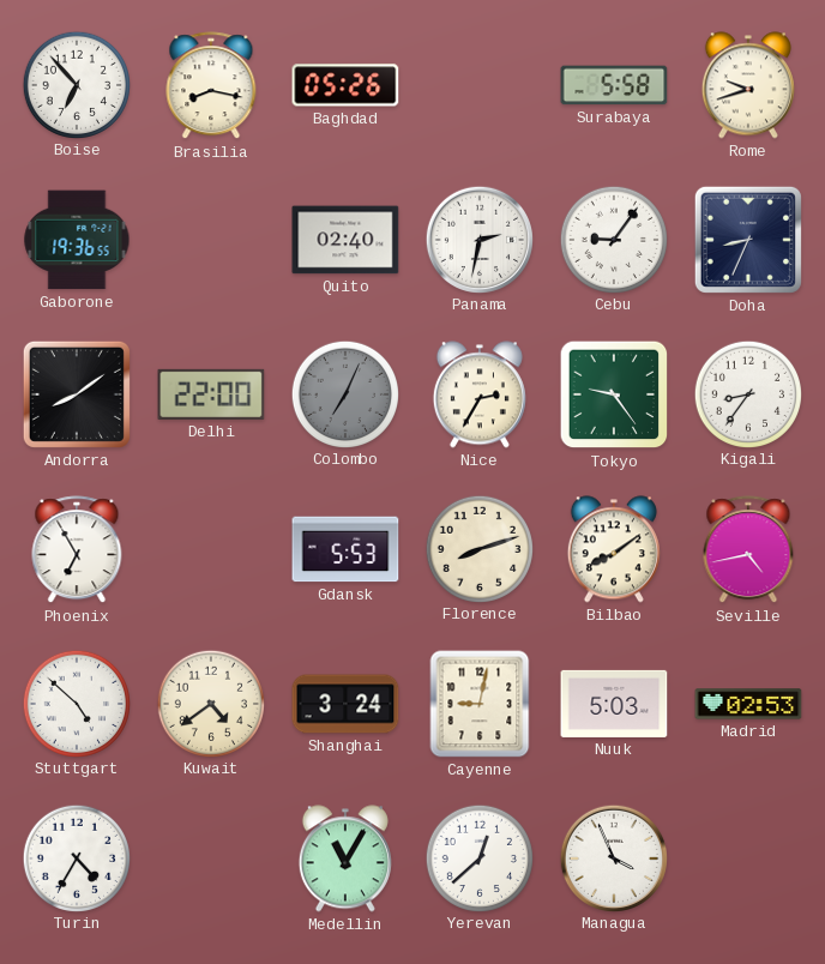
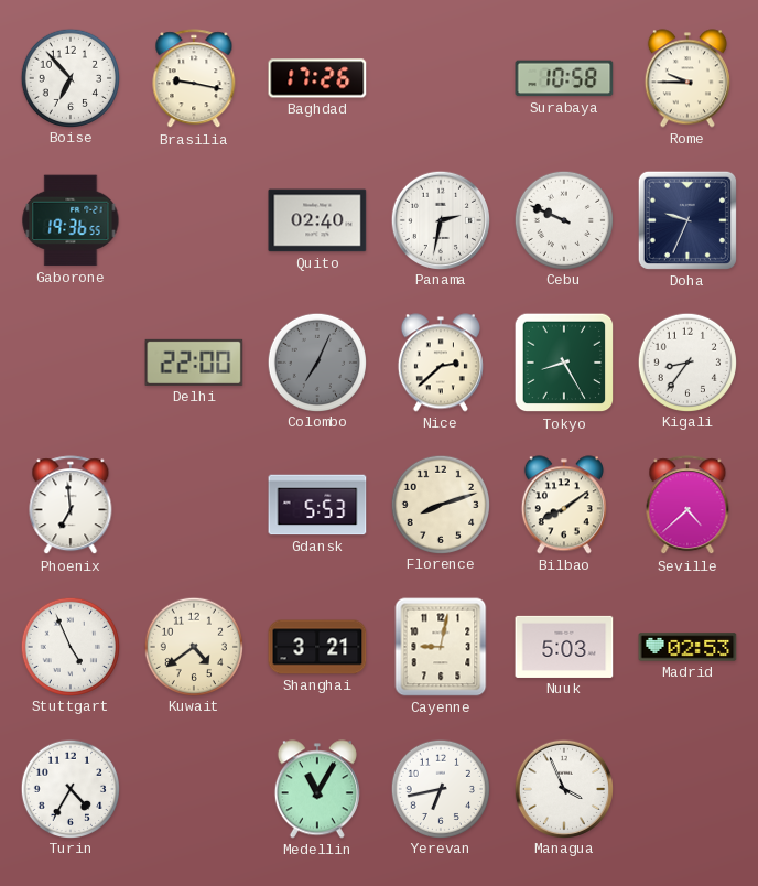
Brasilia: 8:17 -> 9:17
Baghdad: 05:26 -> 17:26
Surabaya: 5:58 -> 10:58
Rome: 9:42 -> 9:45
Cebu: 9:06 -> 9:49
Doha: 8:34 -> 9:34
Andorra: 8:09 -> none
Nice: 2:35 -> 2:38
Tokyo: 9:24 -> 8:25
Phoenix: 6:55 -> 6:59
Seville: 4:43 -> 4:38
Stuttgart: 4:52 -> 4:56
Shanghai: 3:24 -> 3:21
Yerevan: 12:38 -> 6:43
